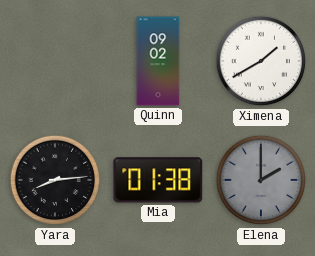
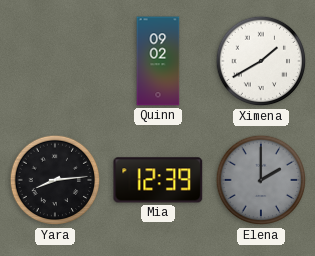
Mia: 01:38 -> 12:39
